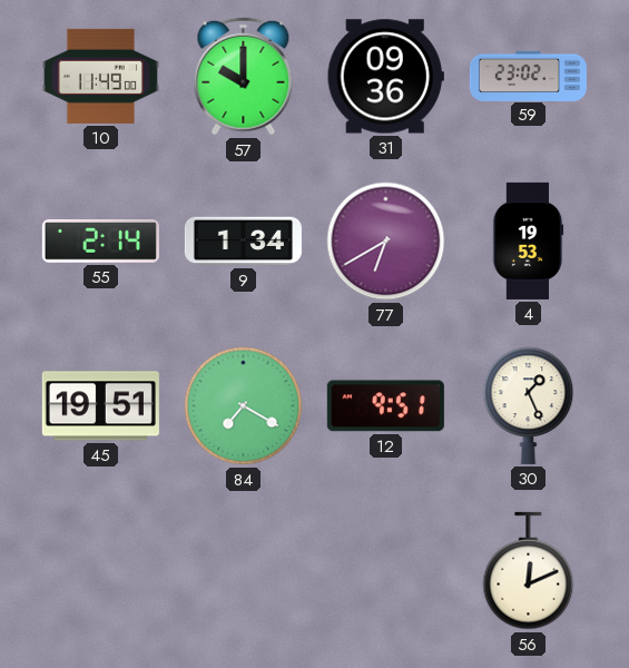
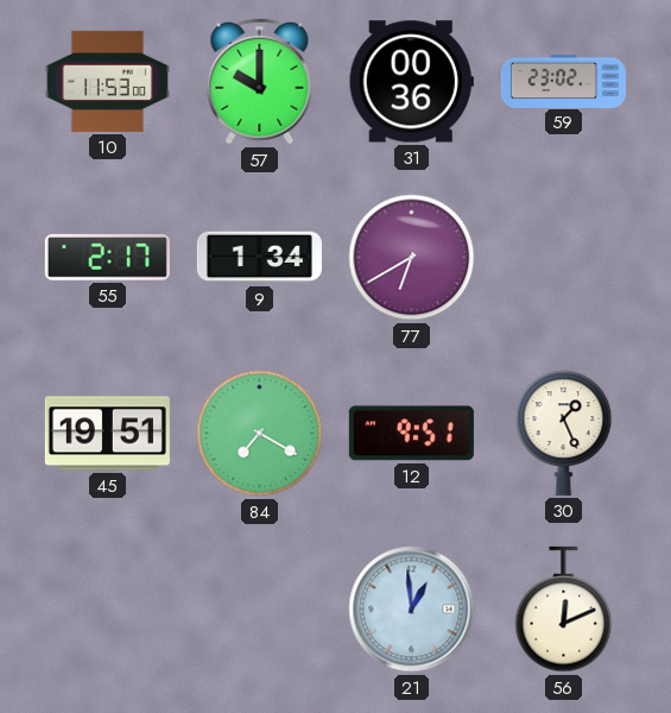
10: 11:49 -> 11:53
31: 09:36 -> 00:36
55: 2:14 -> 2:17
4: 19:53 -> none
21: none -> 12:59
